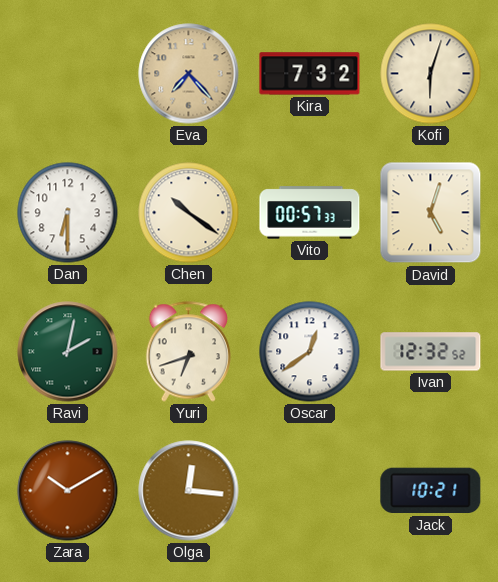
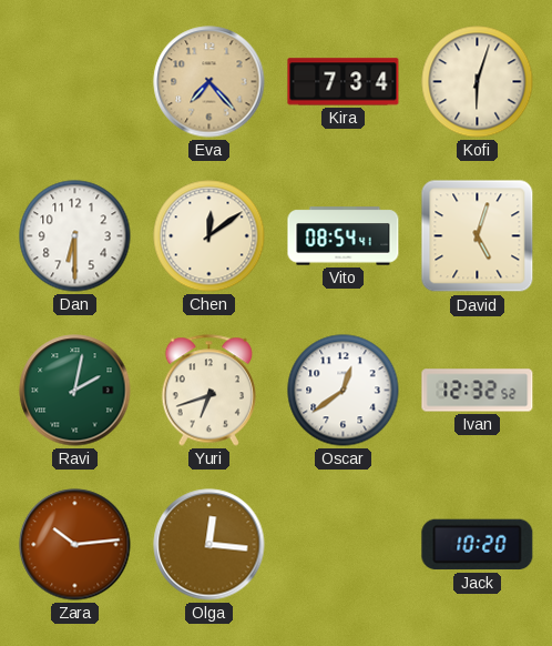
Kira: 7:32 -> 7:34
Chen: 10:21 -> 12:09
Vito: 00:57 -> 08:54
Zara: 10:10 -> 10:14
Jack: 10:21 -> 10:20
